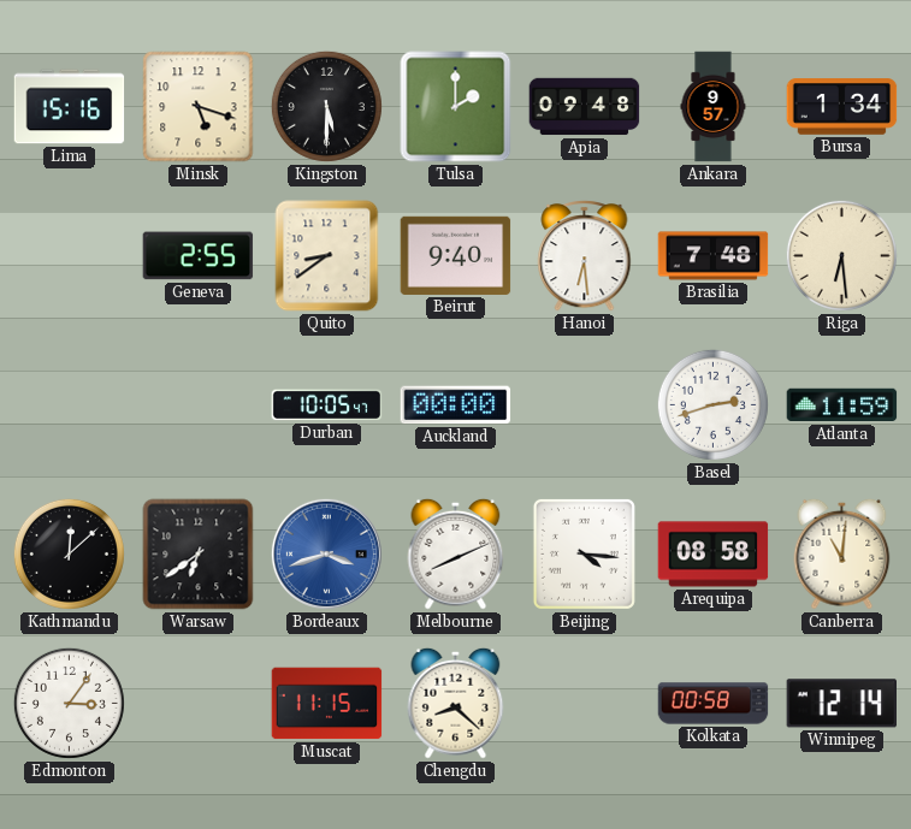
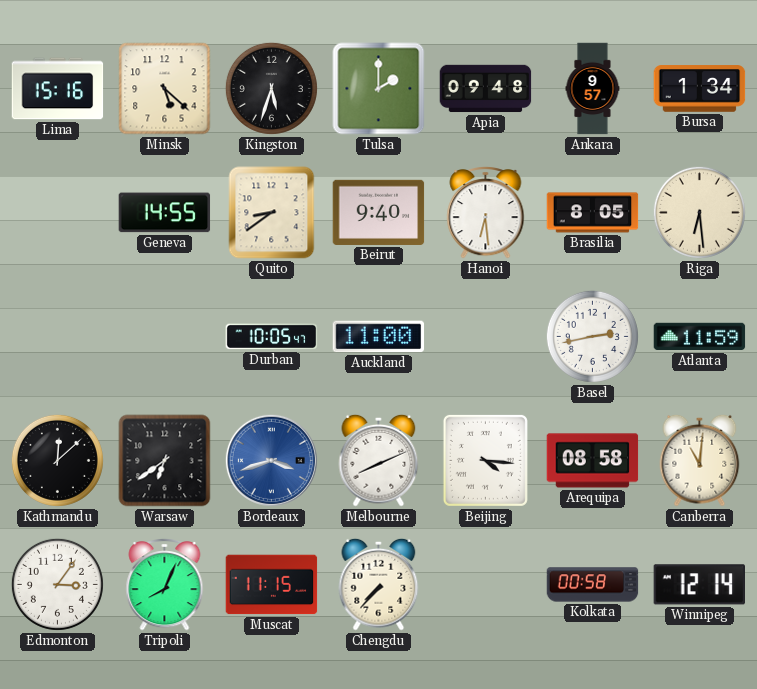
Minsk: 5:18 -> 5:22
Kingston: 5:30 -> 5:33
Geneva: 2:55 -> 14:55
Brasilia: 7:48 -> 8:05
Auckland: 00:00 -> 11:00
Basel: 2:42 -> 2:43
Tripoli: none -> 8:04
Chengdu: 8:22 -> 7:37
